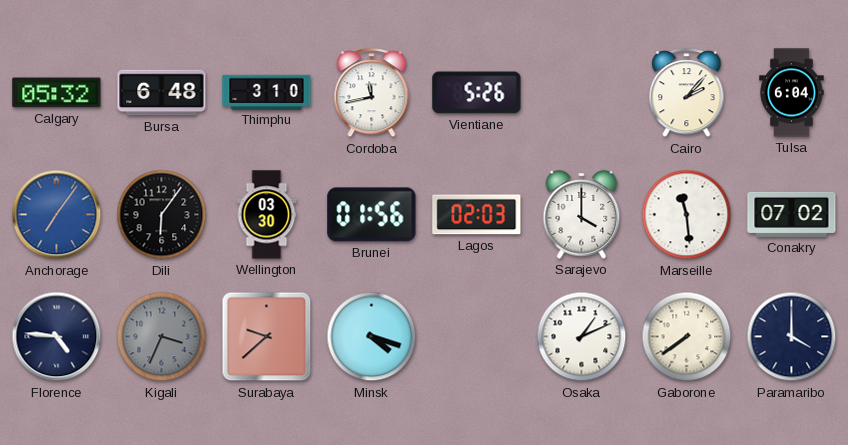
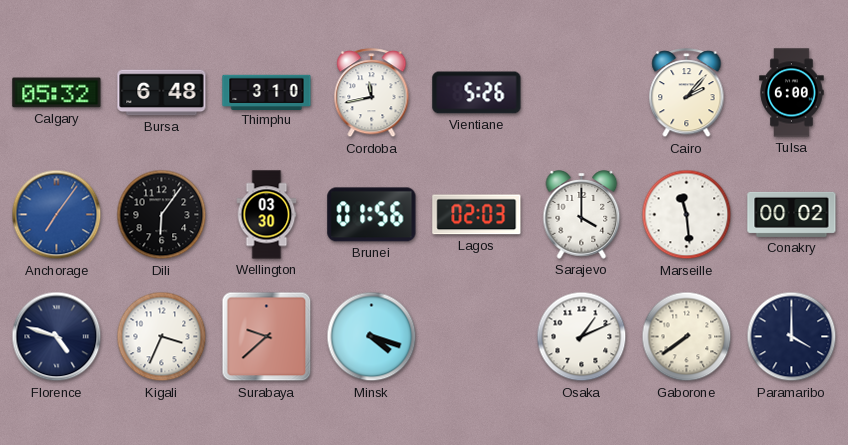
Tulsa: 6:04 -> 6:00
Conakry: 07:02 -> 00:02
Florence: 4:46 -> 4:48
Kigali dial: grey -> white
